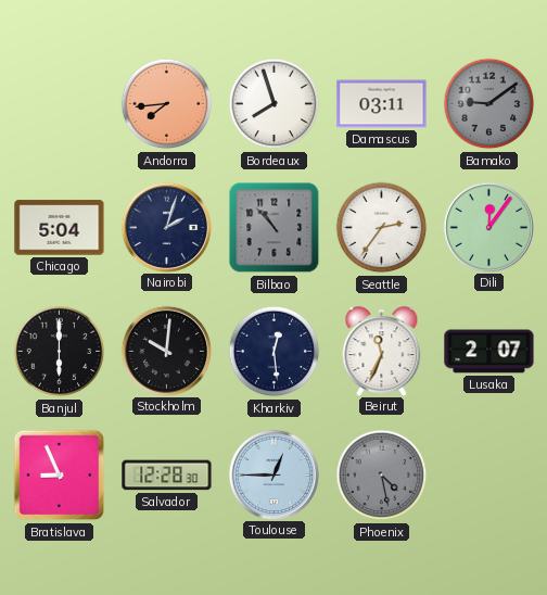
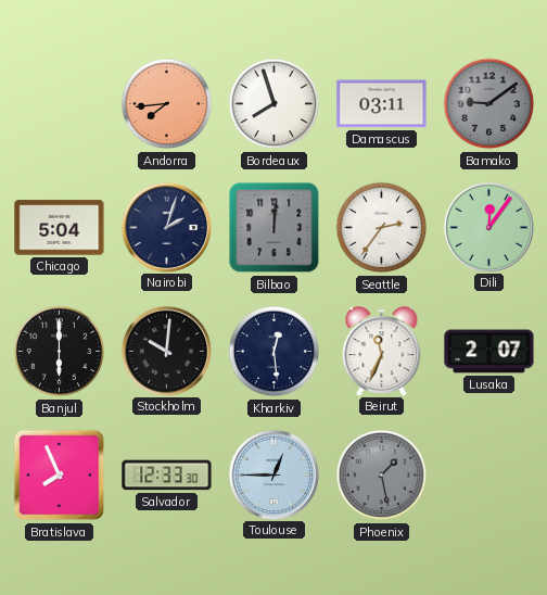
Bilbao: 10:53 -> 12:01
Bratislava: 8:56 -> 7:56
Salvador: 12:28 -> 12:33
Phoenix: 4:28 -> 1:28
